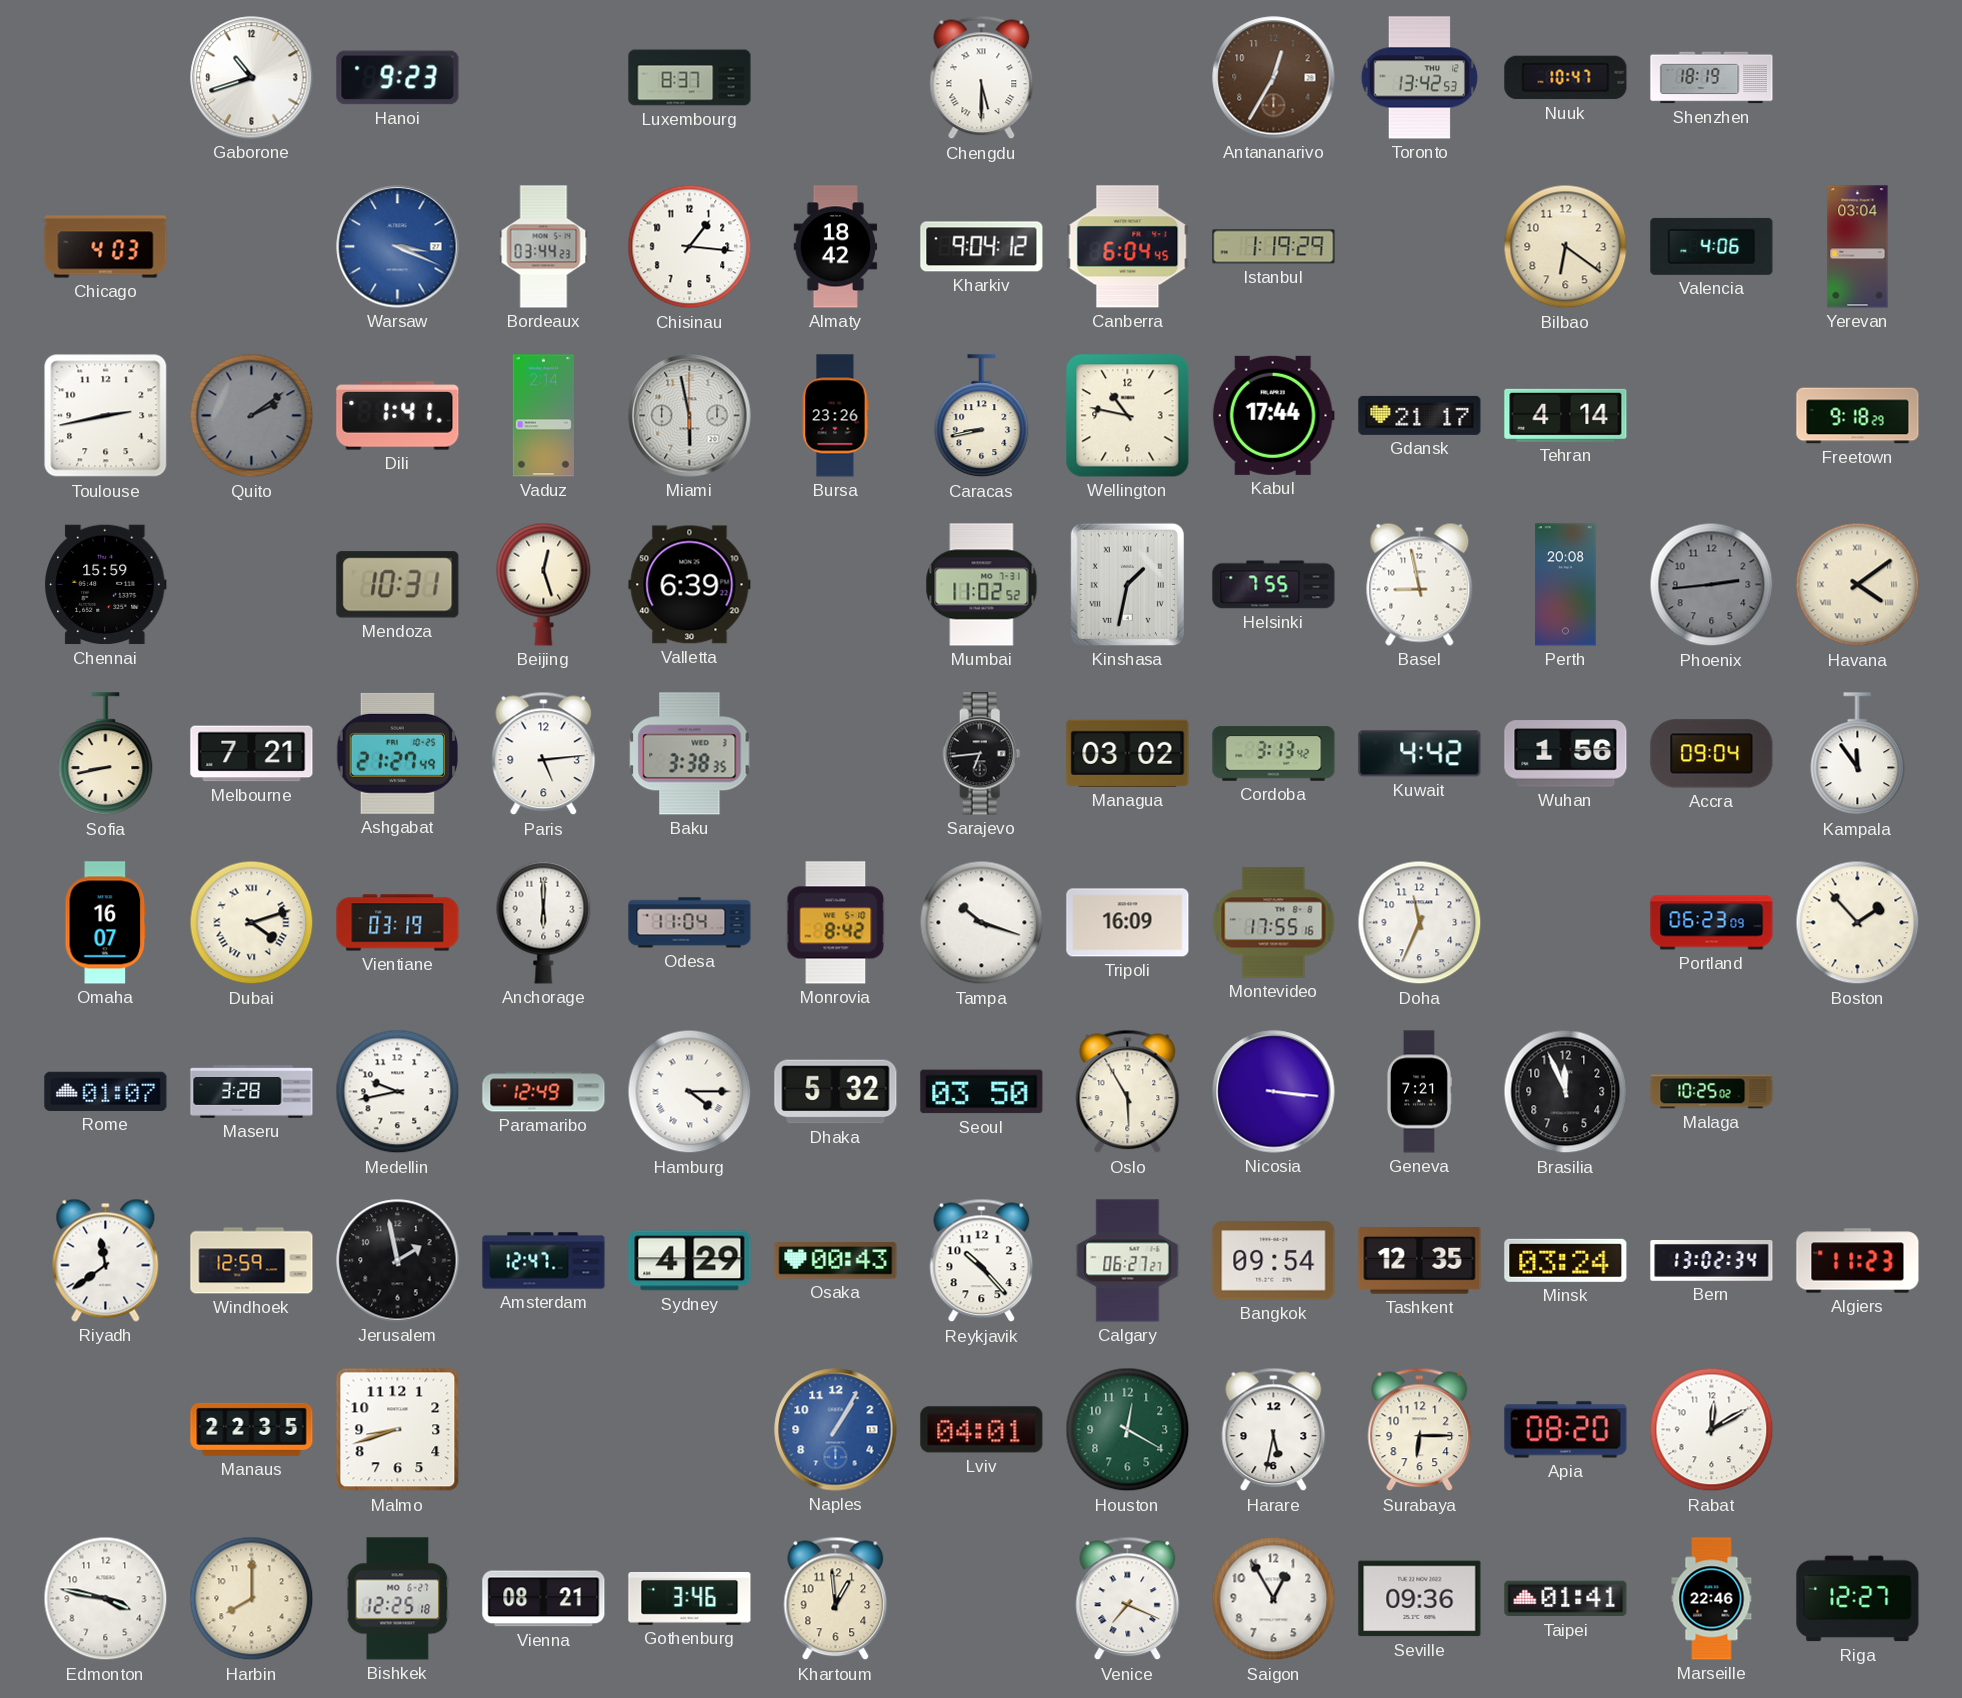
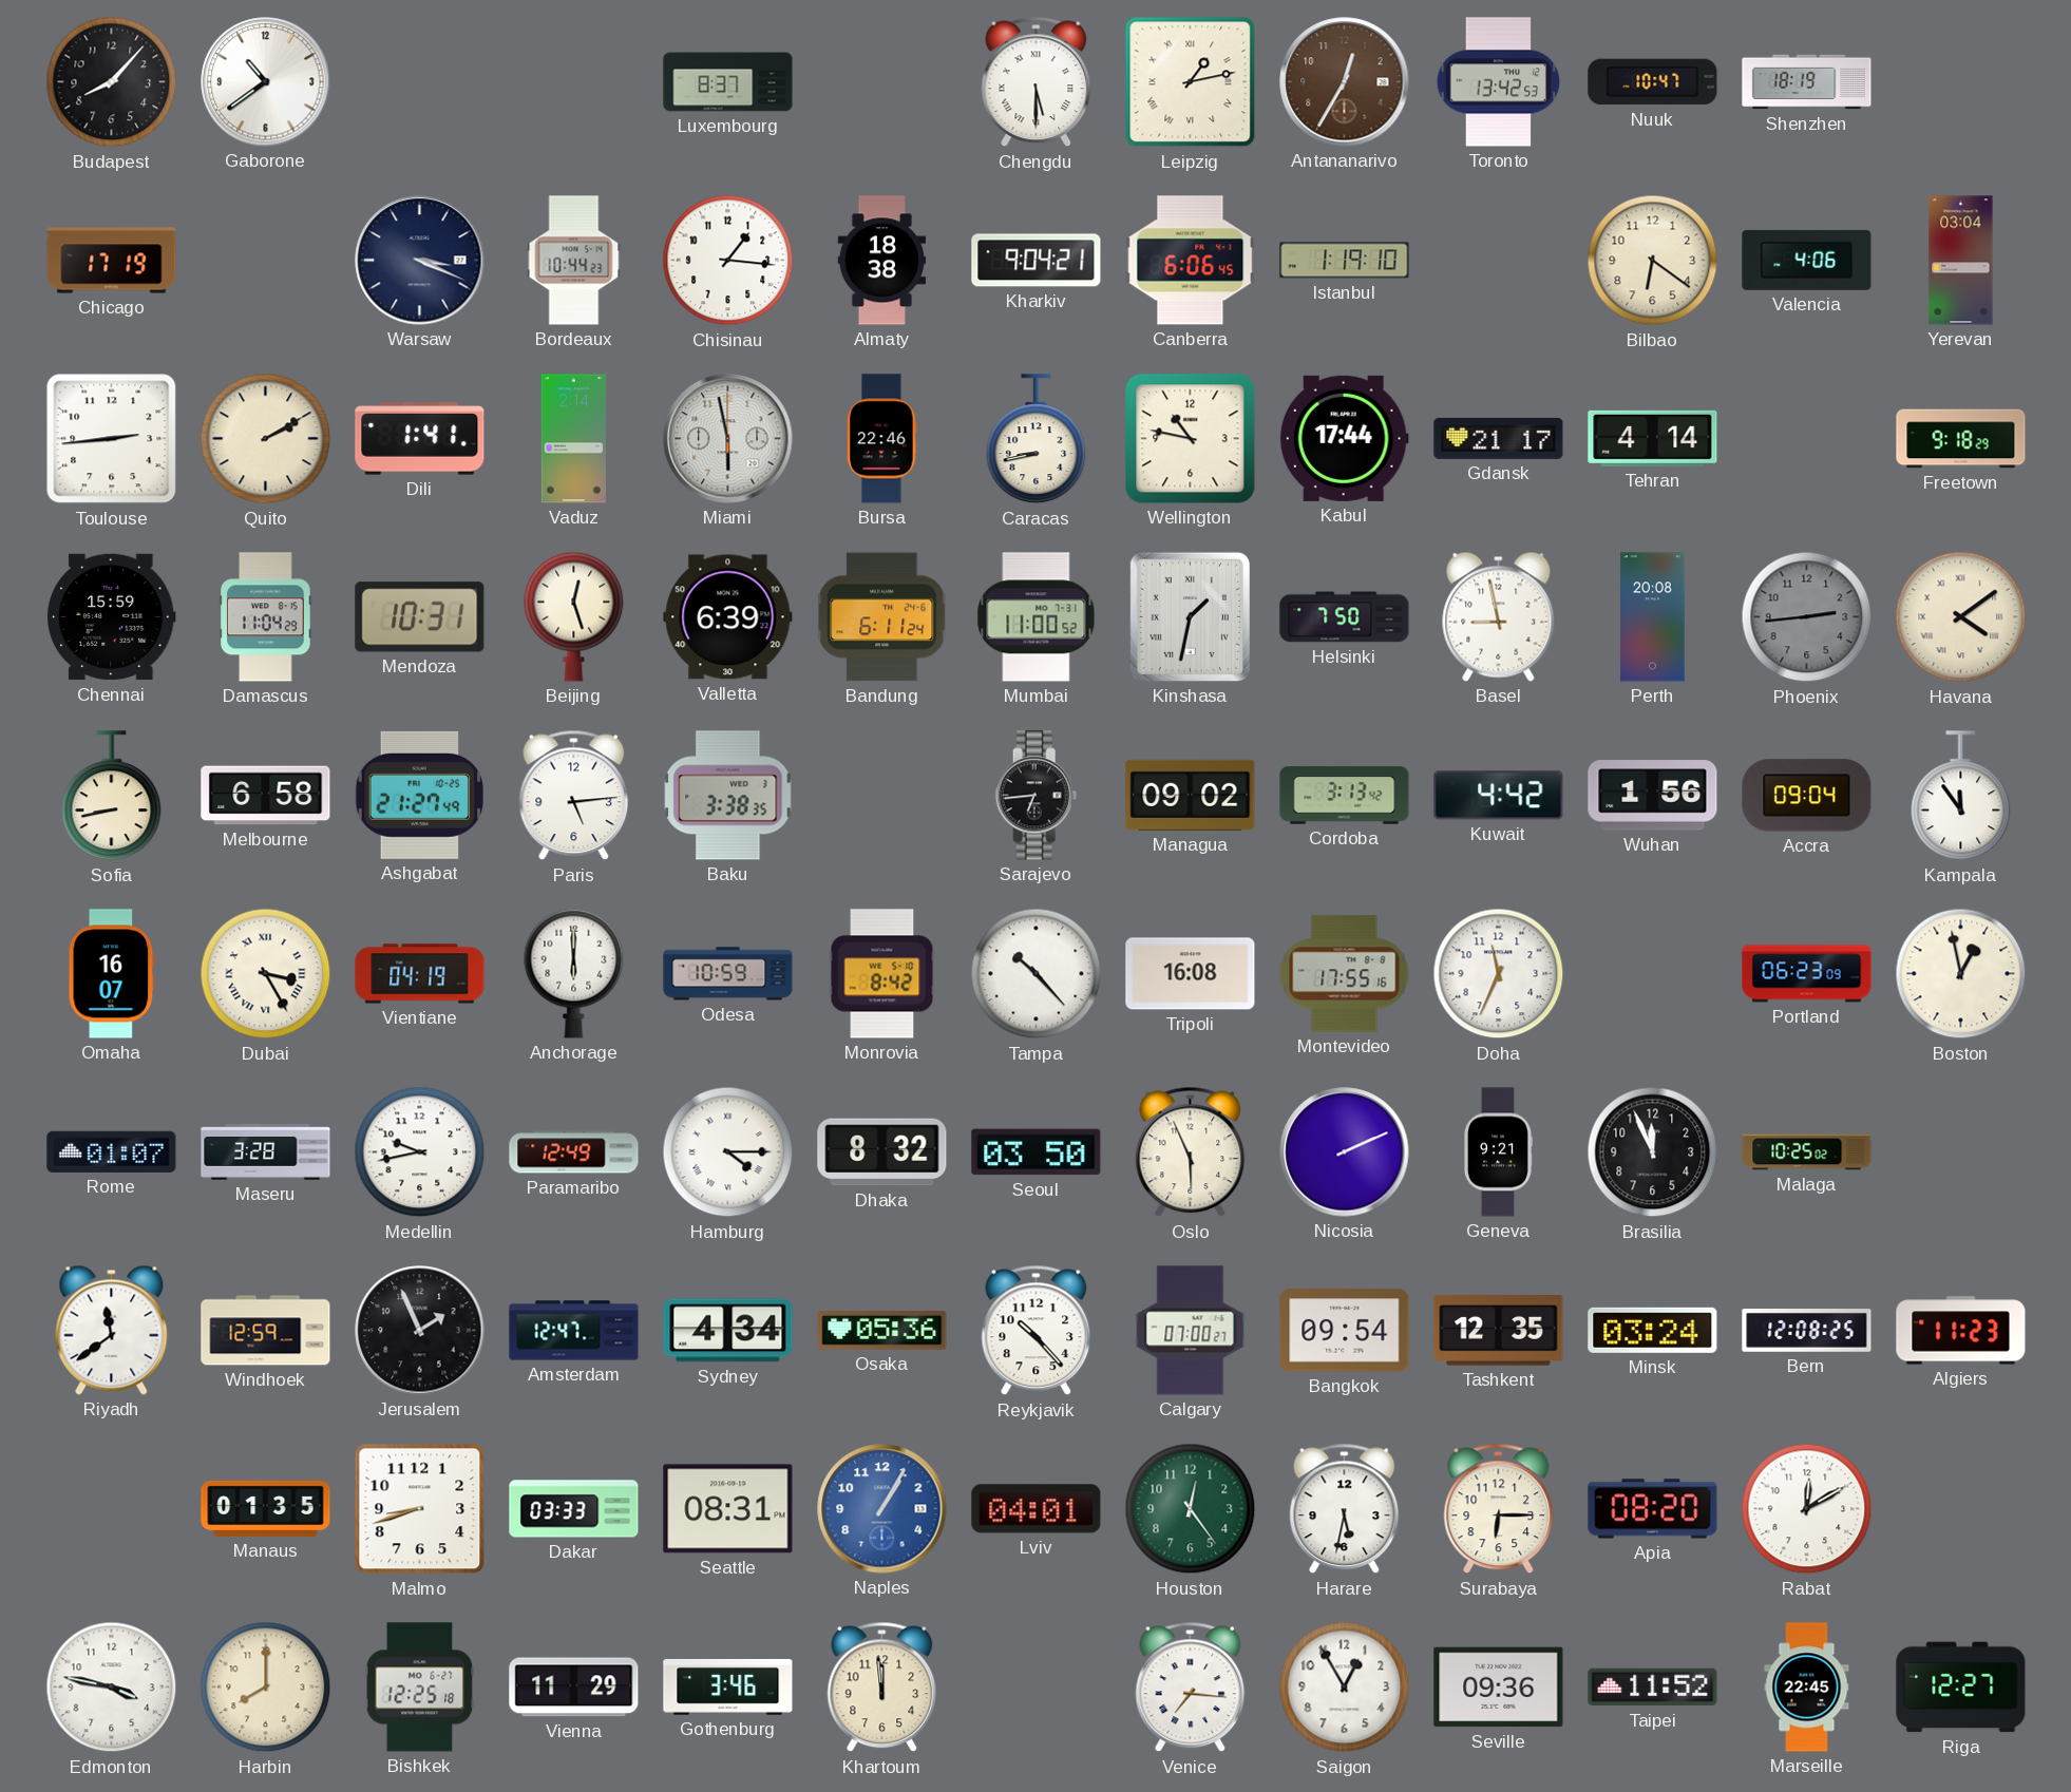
Budapest: none -> 8:07
Gaborone: 10:42 -> 10:39
Hanoi: 9:23 -> none
Leipzig: none -> 1:13
Chicago: 4:03 -> 17:19
Warsaw dial: blue -> navy
Bordeaux: 03:44 -> 10:44
Almaty: 18:42 -> 18:38
Kharkiv: 9:04:12 -> 9:04:21
Canberra: 6:04 -> 6:06
Istanbul: 1:19:29 -> 1:19:10
Toulouse: 2:43 -> 2:44
Quito: 2:09 -> 2:10
Quito dial: grey -> cream
Bursa: 23:26 -> 22:46
Damascus: none -> 11:04
Bandung: none -> 6:11
Mumbai: 11:02 -> 11:00
Helsinki: 7:55 -> 7:50
Melbourne: 7:21 -> 6:58
Managua: 03:02 -> 09:02
Dubai: 4:12 -> 3:25
Vientiane: 03:19 -> 04:19
Odesa: 11:04 -> 10:59
Tampa: 10:18 -> 10:23
Tripoli: 16:09 -> 16:08
Boston: 1:53 -> 12:58
Dhaka: 5:32 -> 8:32
Oslo: 5:55 -> 5:56
Nicosia: 3:16 -> 2:11
Geneva: 7:21 -> 9:21
Jerusalem: 1:58 -> 1:56
Sydney: 4:29 -> 4:34
Osaka: 00:43 -> 05:36
Calgary: 06:27 -> 07:00
Bern: 13:02 -> 12:08
Manaus: 22:35 -> 01:35
Dakar: none -> 03:33
Seattle: none -> 08:31
Houston: 12:20 -> 12:24
Vienna: 08:21 -> 11:29
Khartoum: 12:59 -> 11:59
Venice: 7:19 -> 7:16
Taipei: 01:41 -> 11:52
Marseille: 22:46 -> 22:45
